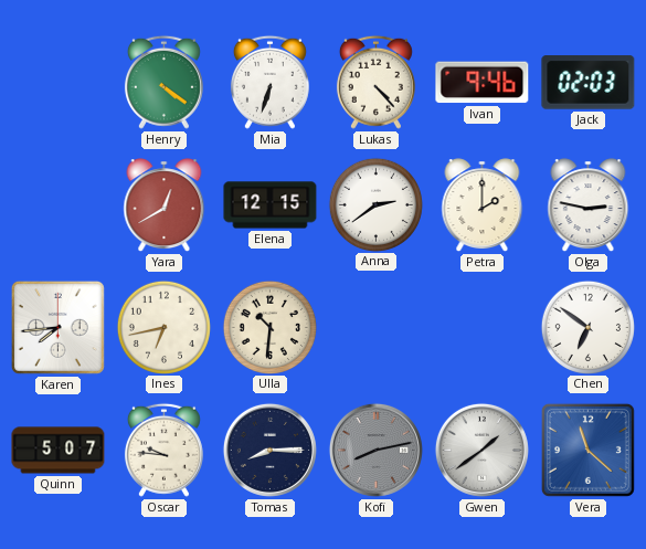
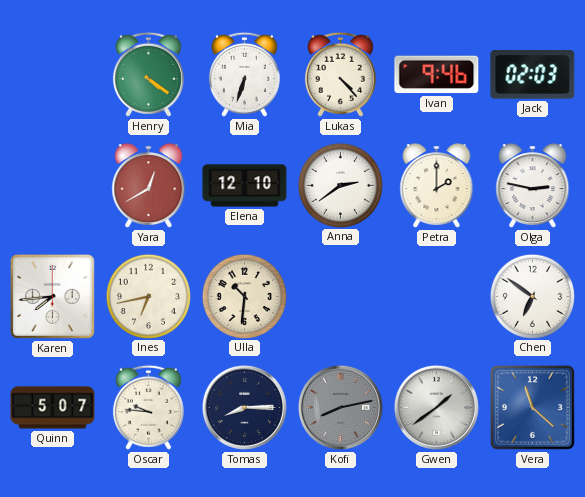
Elena: 12:15 -> 12:10
